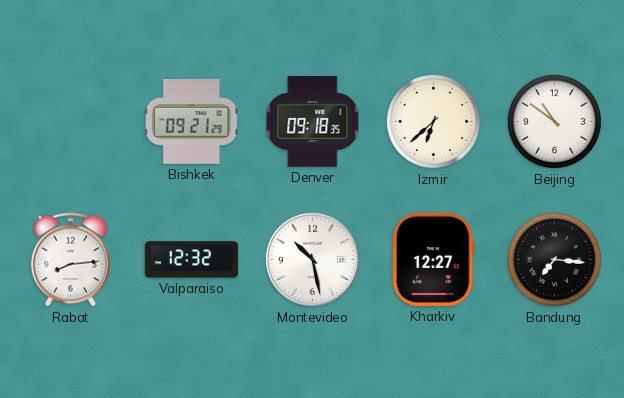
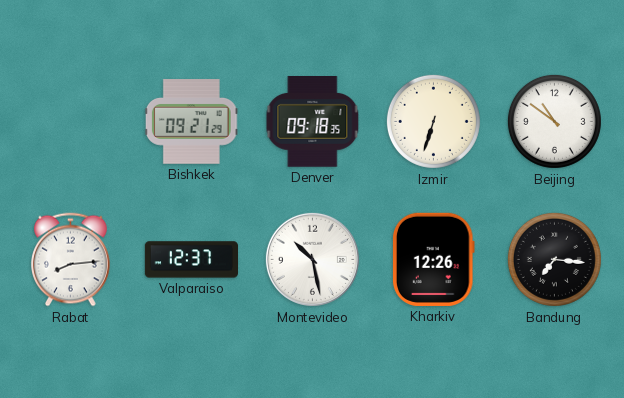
Izmir: 6:38 -> 6:33
Valparaiso: 12:32 -> 12:37
Kharkiv: 12:27 -> 12:26
